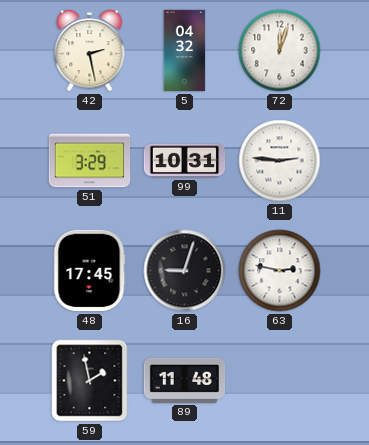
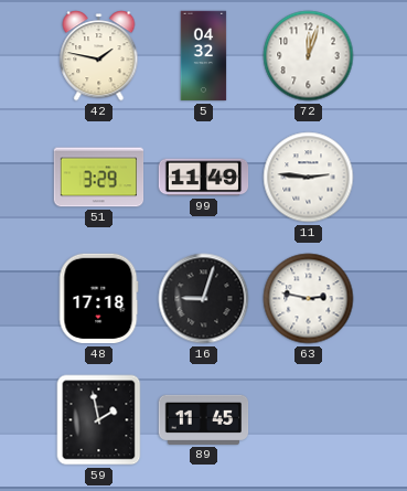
42: 2:28 -> 1:47
99: 10:31 -> 11:49
48: 17:45 -> 17:18
89: 11:48 -> 11:45
